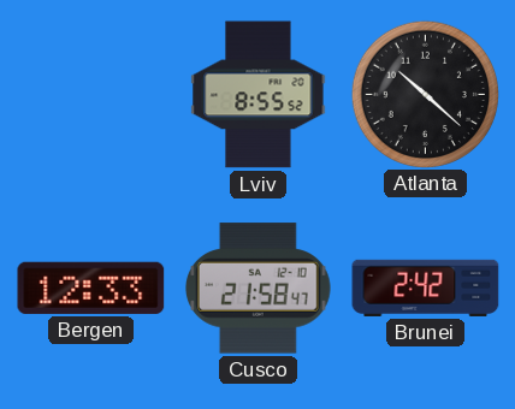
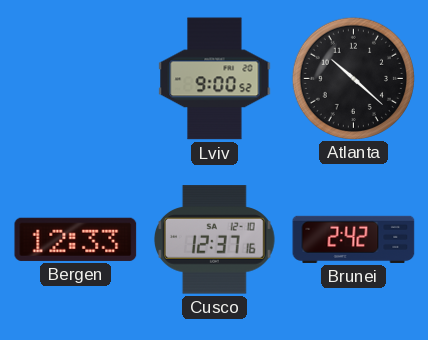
Lviv: 8:55 -> 9:00
Cusco: 21:58 -> 12:37
